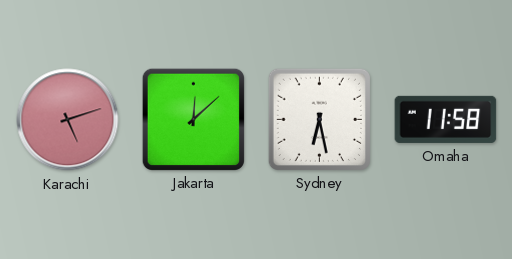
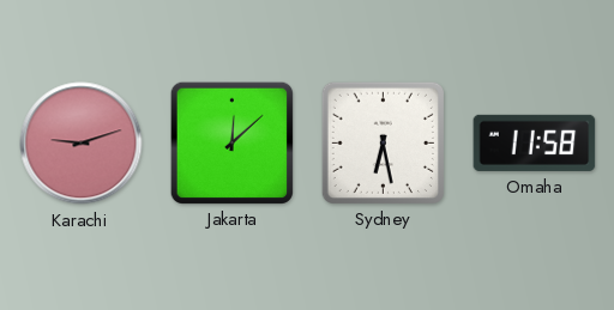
Karachi: 5:12 -> 9:12
